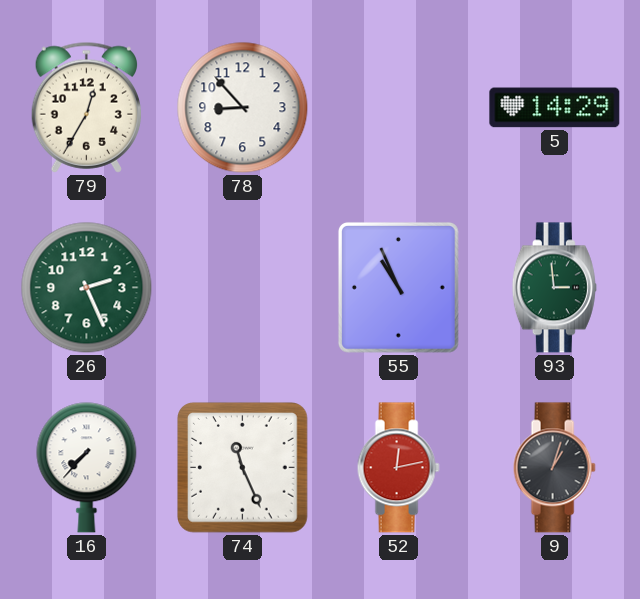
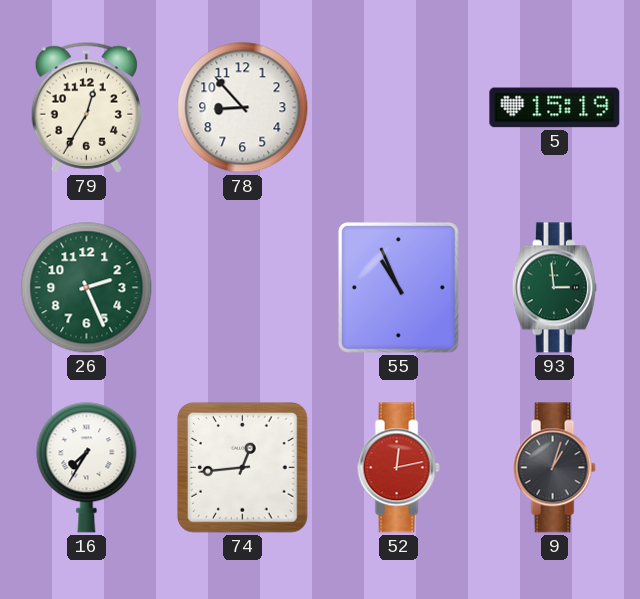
5: 14:29 -> 15:19
16: 7:37 -> 7:35
74: 11:26 -> 12:44
